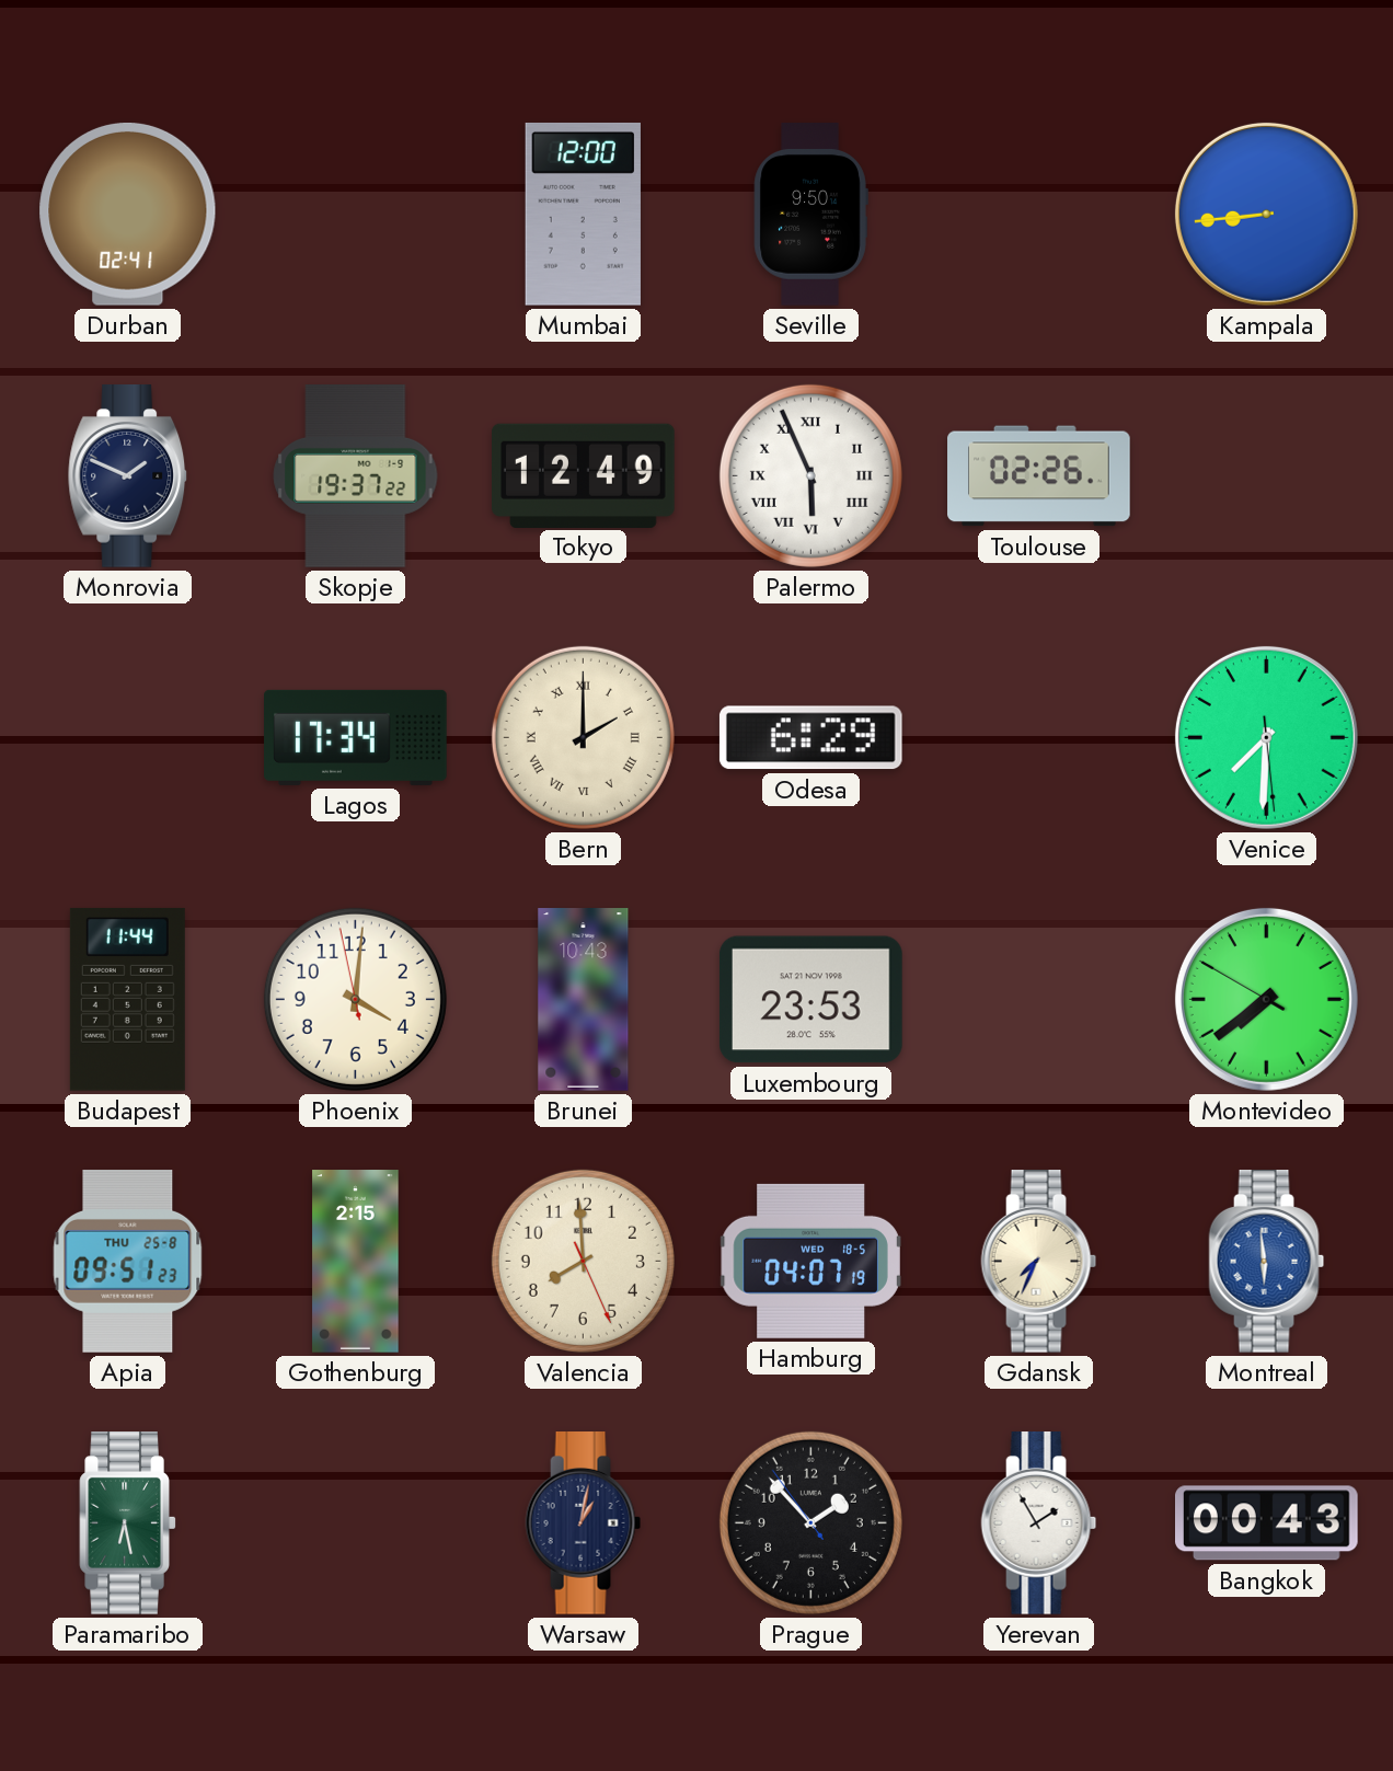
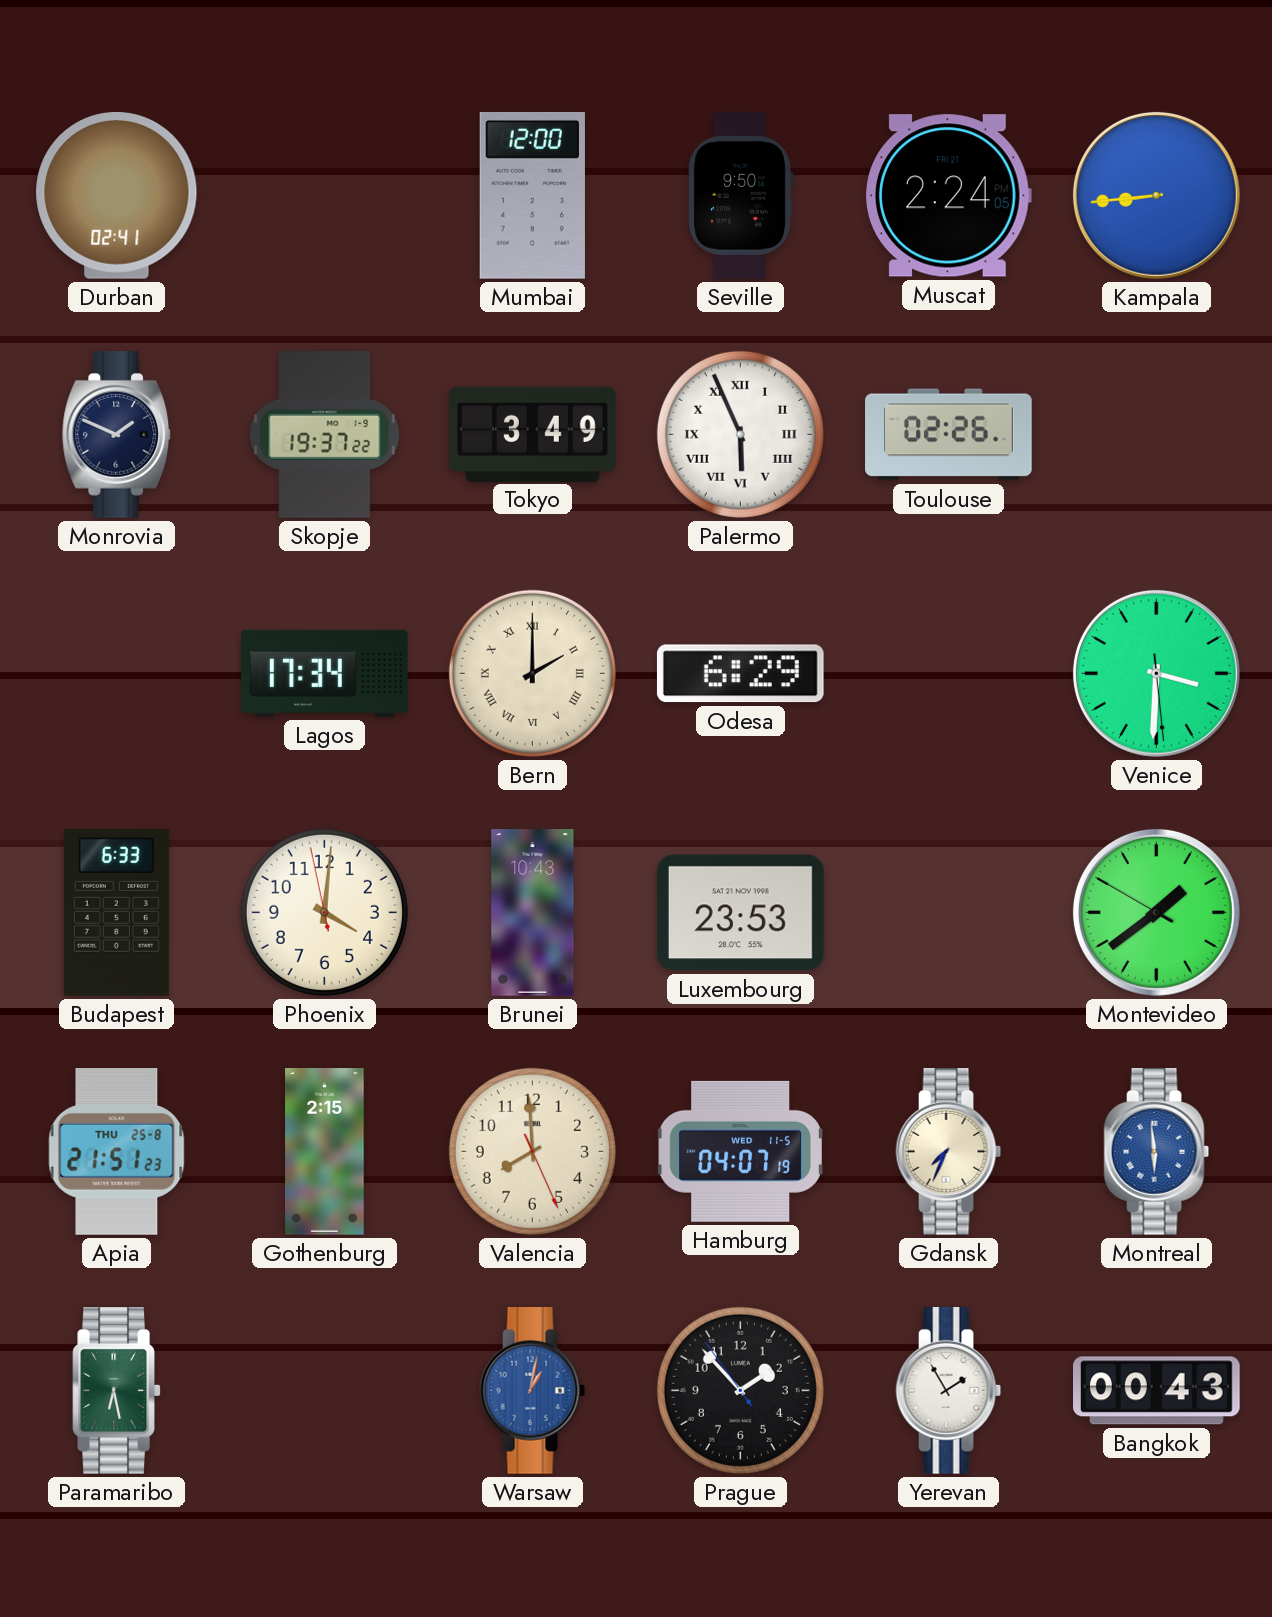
Muscat: none -> 2:24
Tokyo: 12:49 -> 3:49
Venice: 7:30 -> 3:30
Budapest: 11:44 -> 6:33
Montevideo: 7:38 -> 1:38
Apia: 09:51 -> 21:51
Hamburg date: WED 18-5 -> WED 11-5
Warsaw dial: navy -> blue
